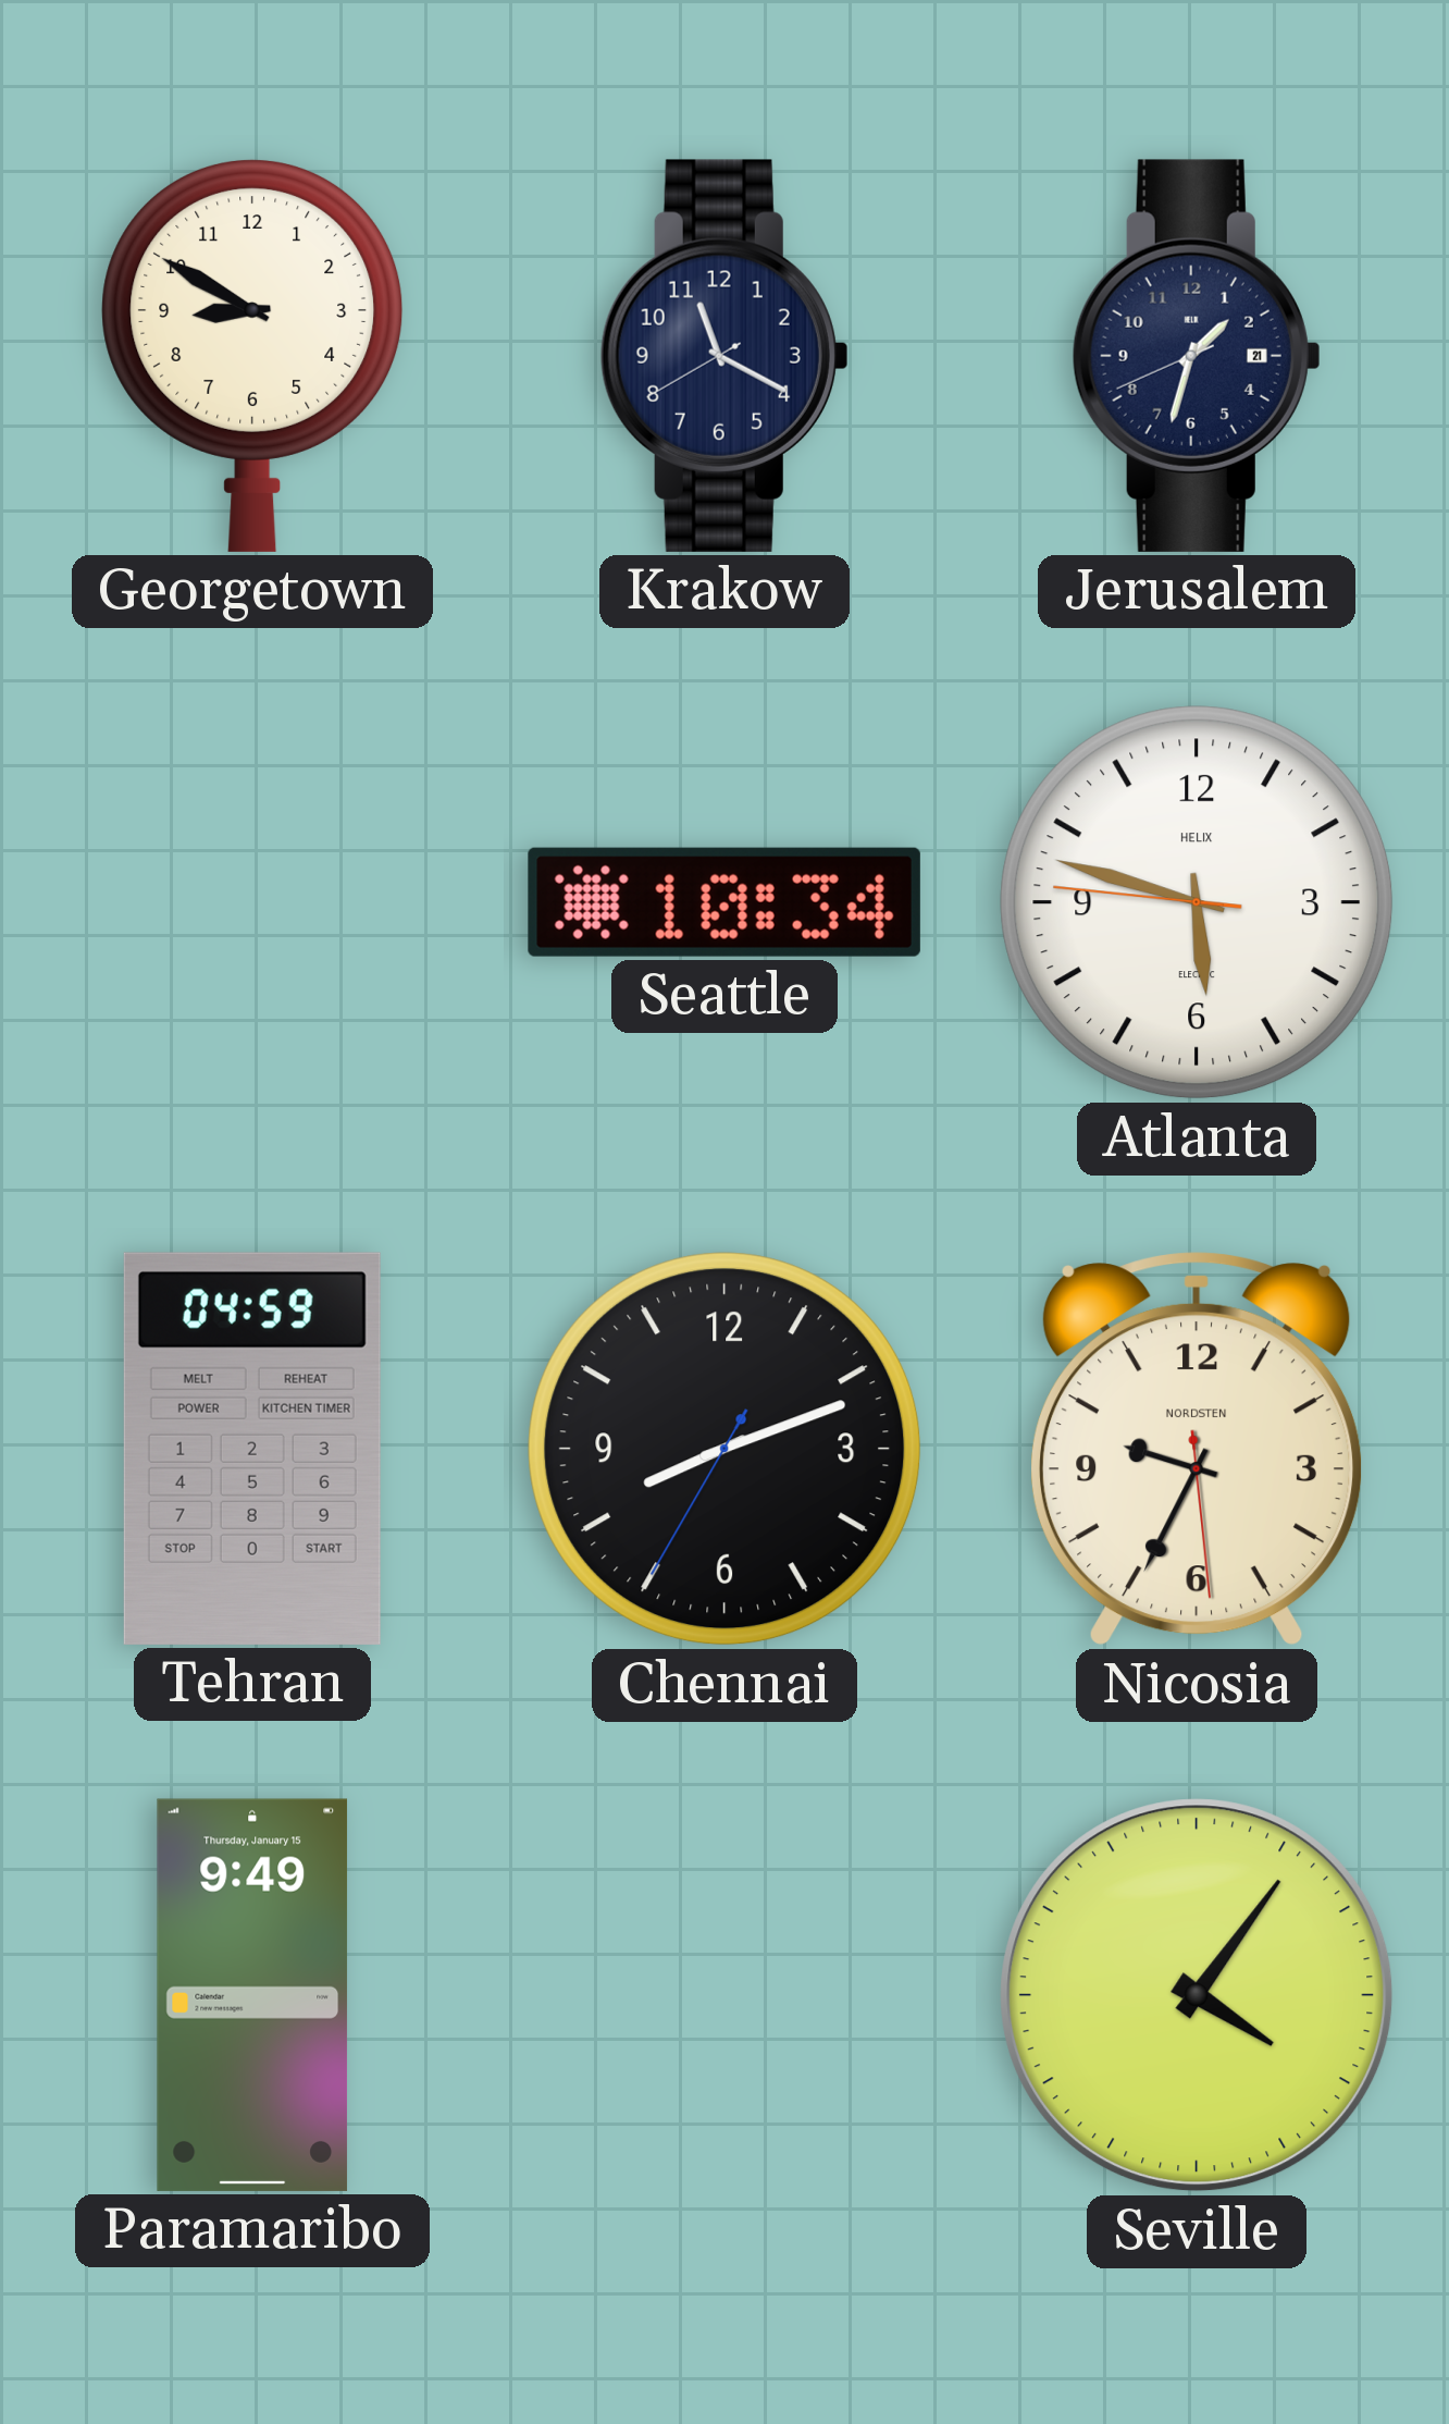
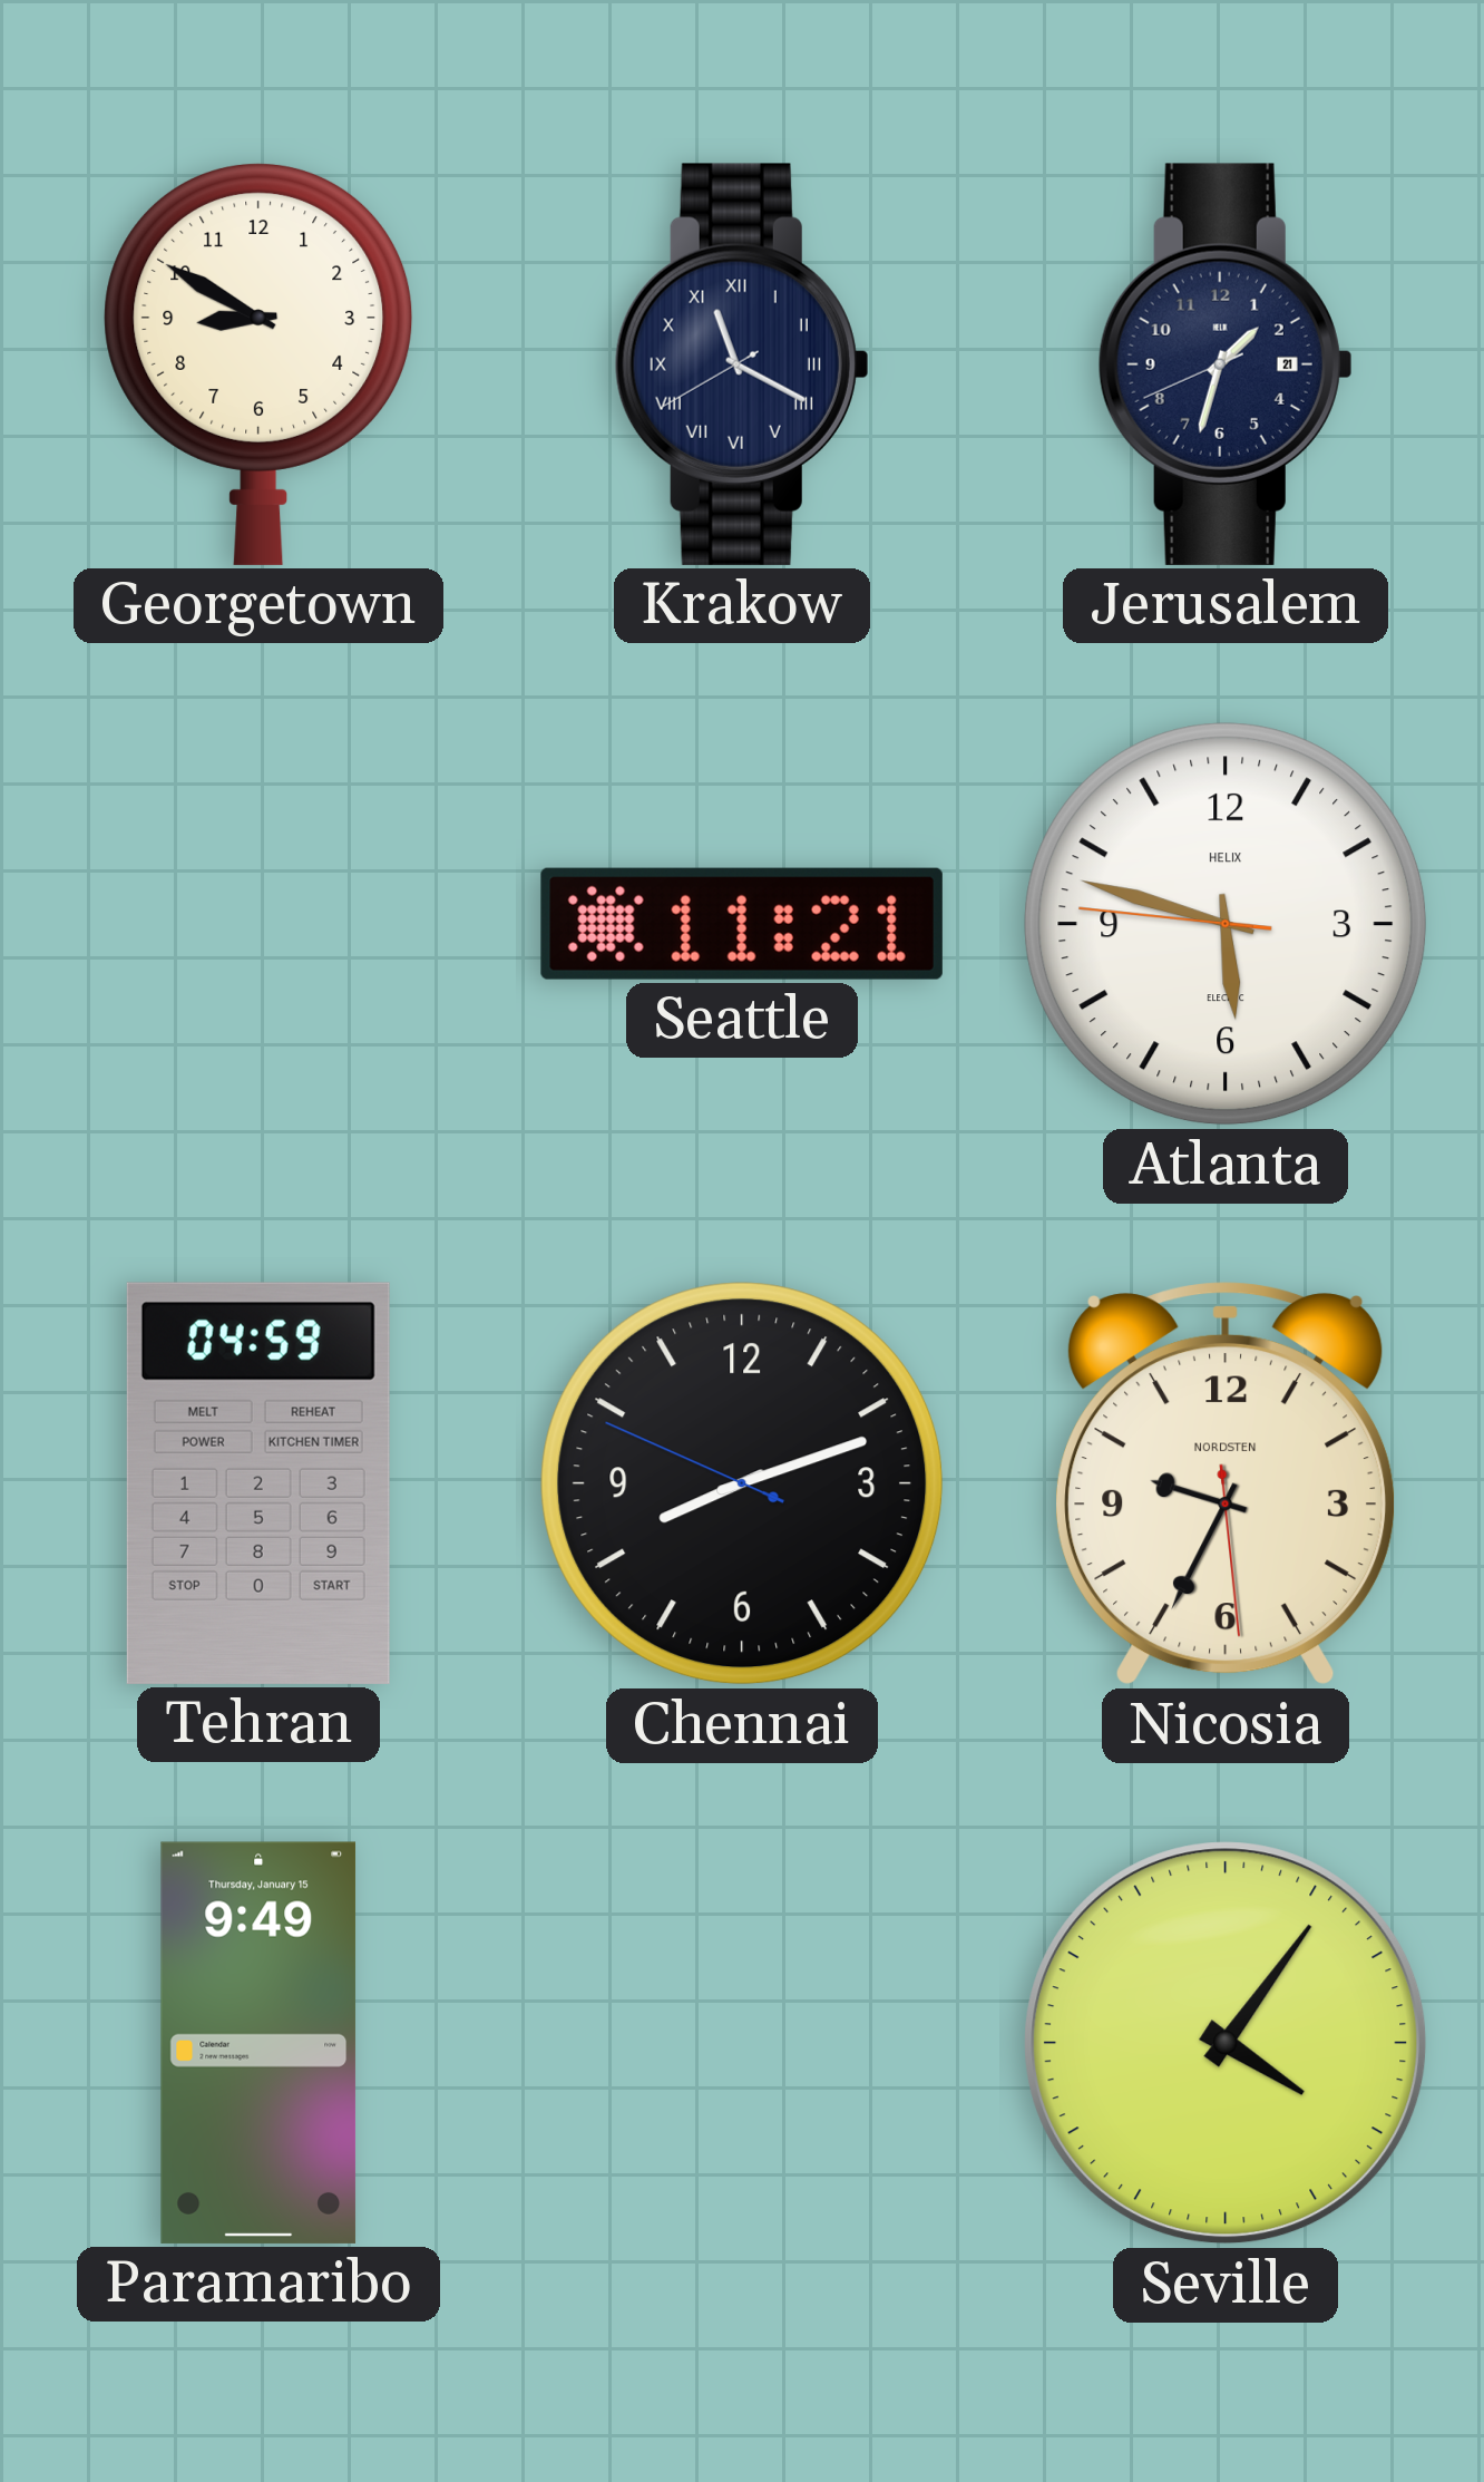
Krakow numerals: Arabic -> Roman
Seattle: 10:34 -> 11:21
Chennai: 8:11:35 -> 8:11:49
